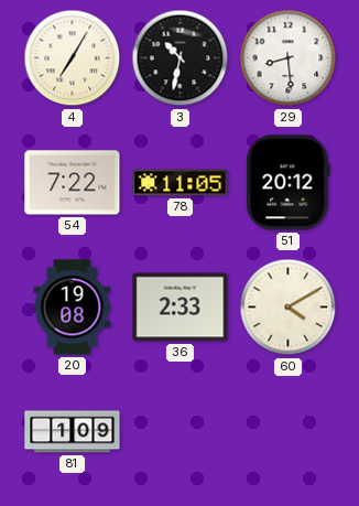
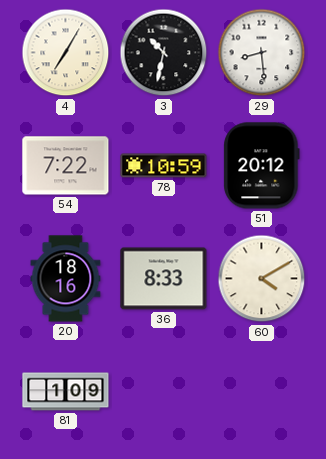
78: 11:05 -> 10:59
20: 19:08 -> 18:16
36: 2:33 -> 8:33
